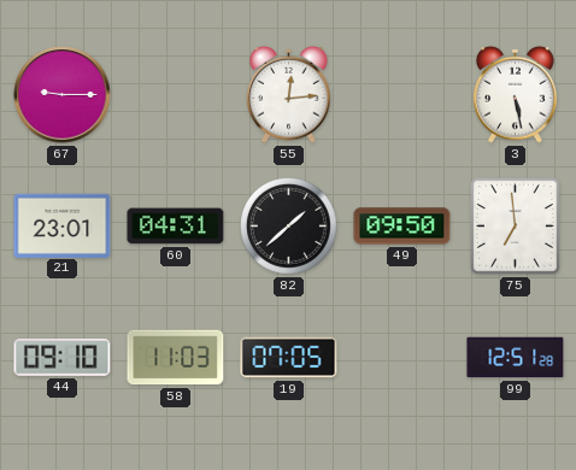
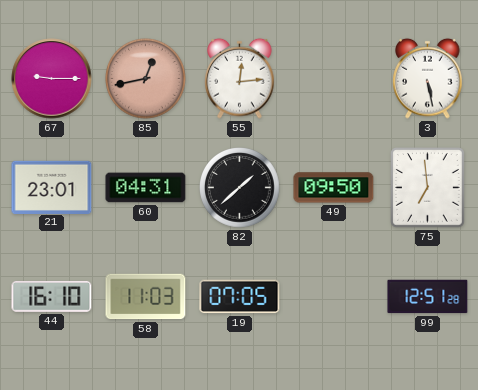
85: none -> 12:43
44: 09:10 -> 16:10
